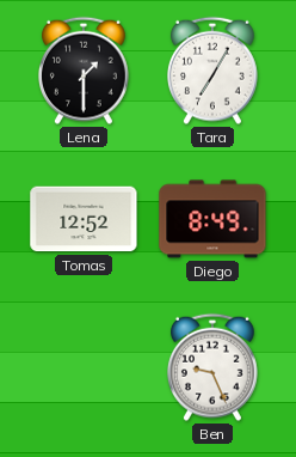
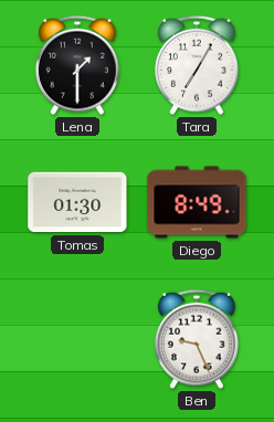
Tomas: 12:52 -> 01:30
